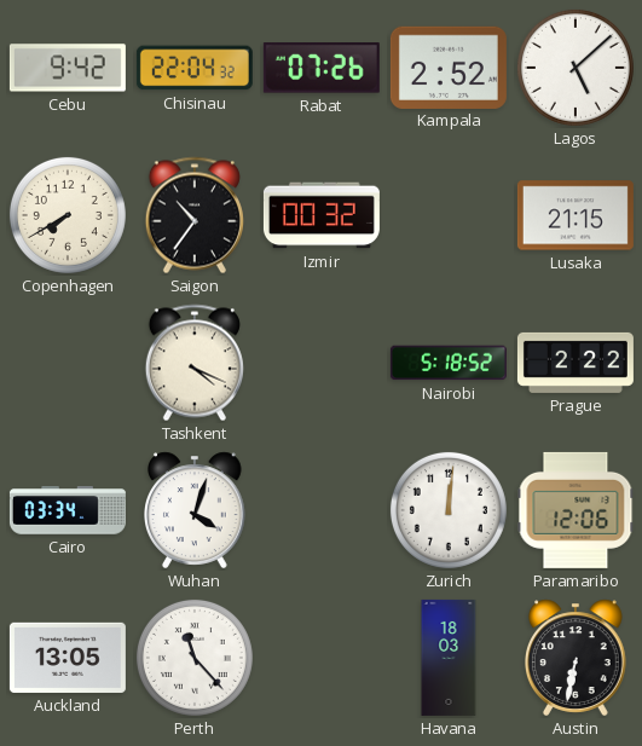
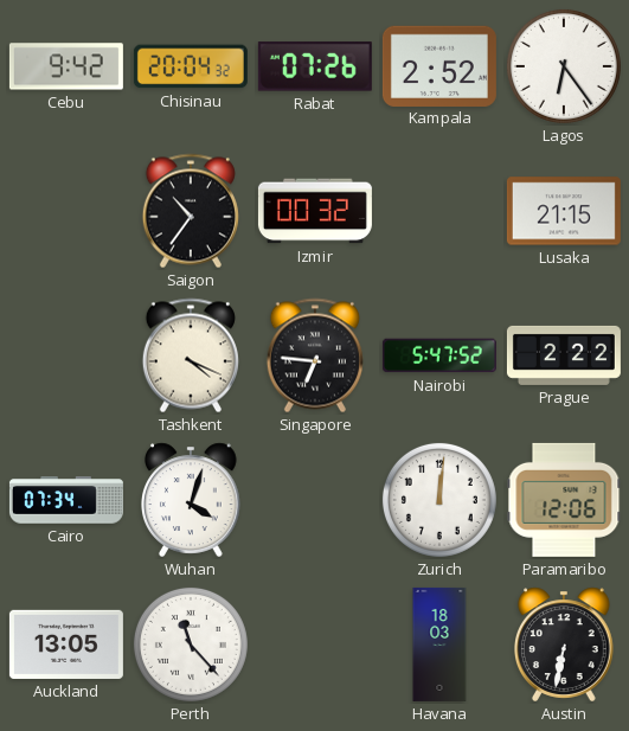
Chisinau: 22:04 -> 20:04
Lagos: 5:08 -> 6:24
Copenhagen: 7:40 -> none
Singapore: none -> 6:46
Nairobi: 5:18 -> 5:47
Cairo: 03:34 -> 07:34
